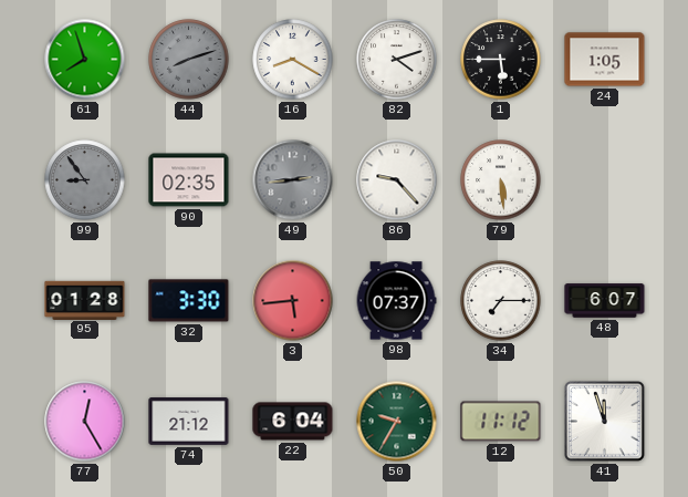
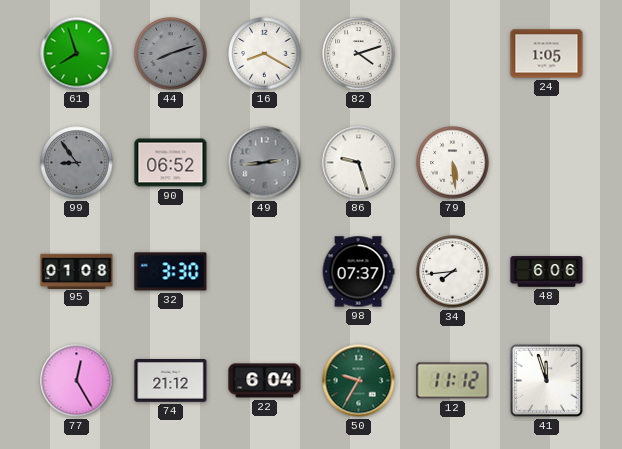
1: 5:45 -> none
90: 02:35 -> 06:52
86: 9:23 -> 9:27
95: 01:28 -> 01:08
3: 5:44 -> none
34: 7:15 -> 7:44
48: 6:07 -> 6:06
